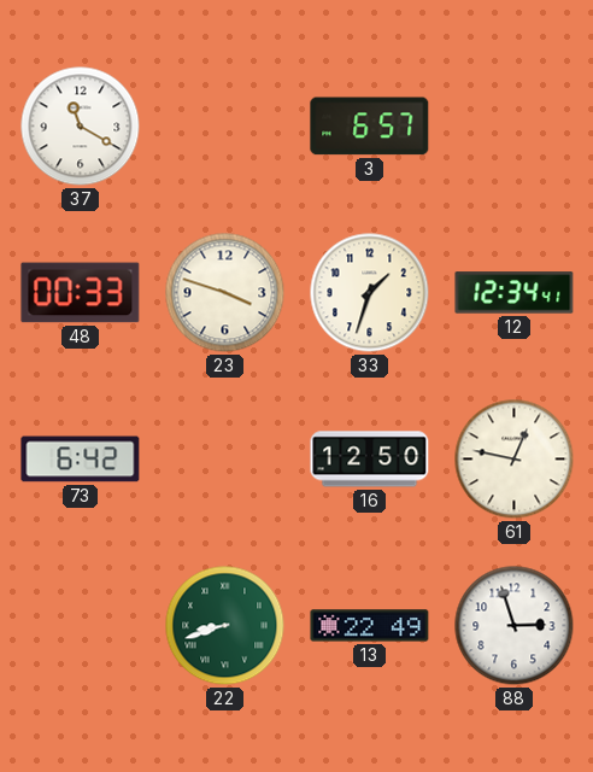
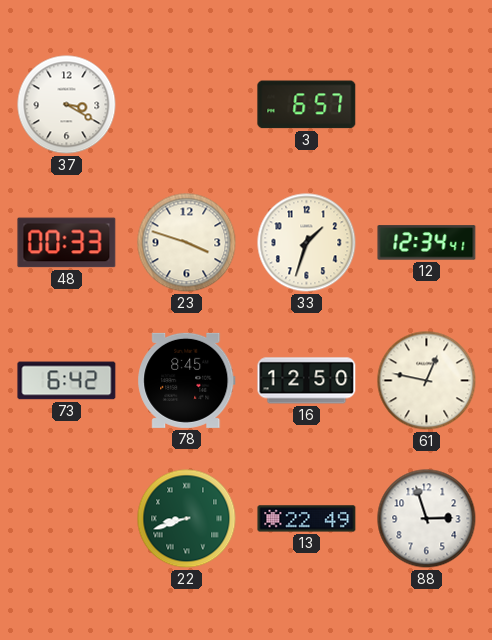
37: 11:20 -> 3:20
78: none -> 8:45
